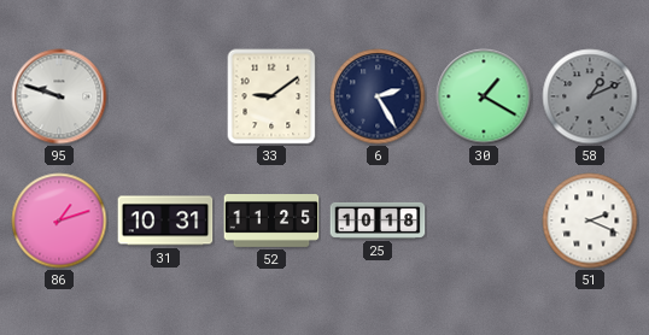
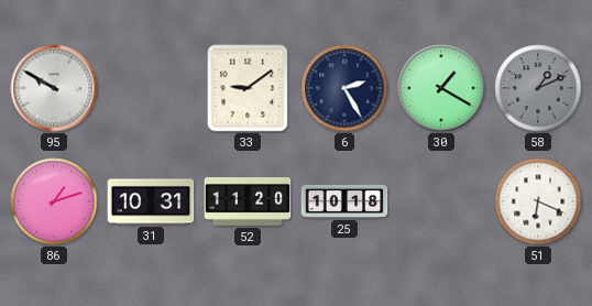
95: 9:48 -> 9:50
52: 11:25 -> 11:20
51: 2:19 -> 6:19
